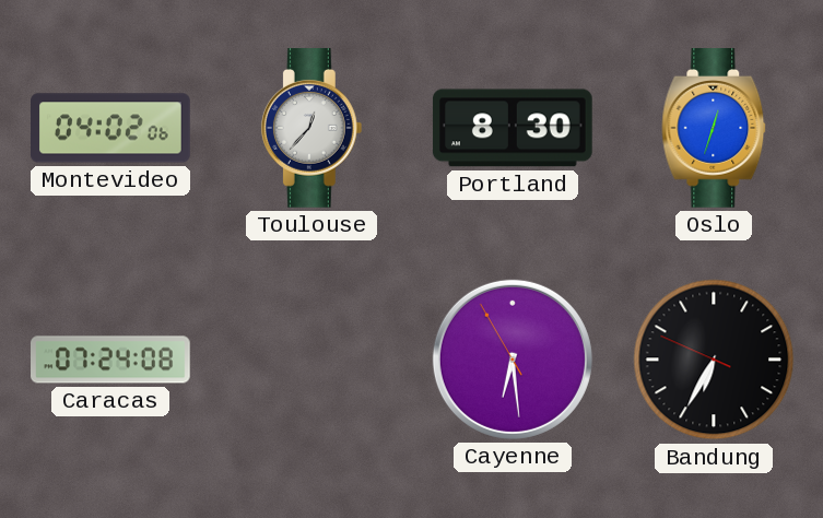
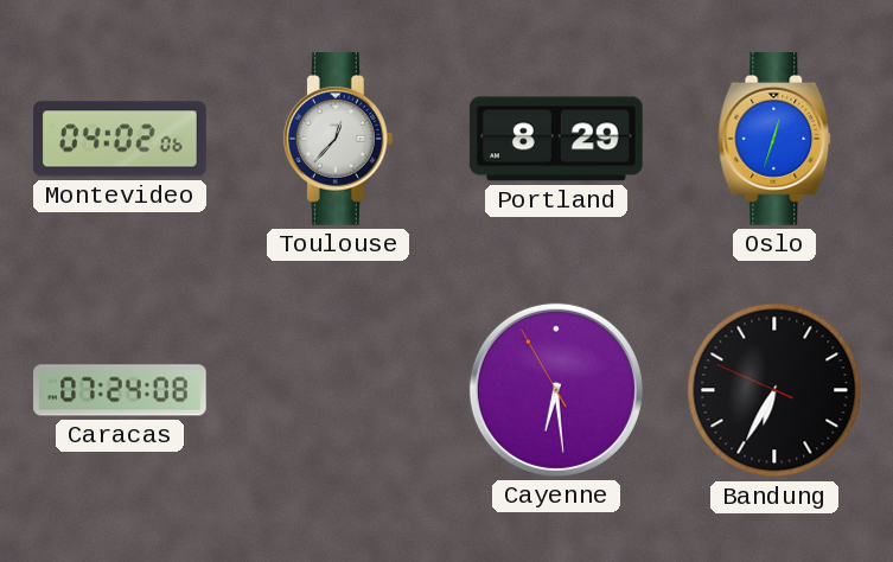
Portland: 8:30 -> 8:29
